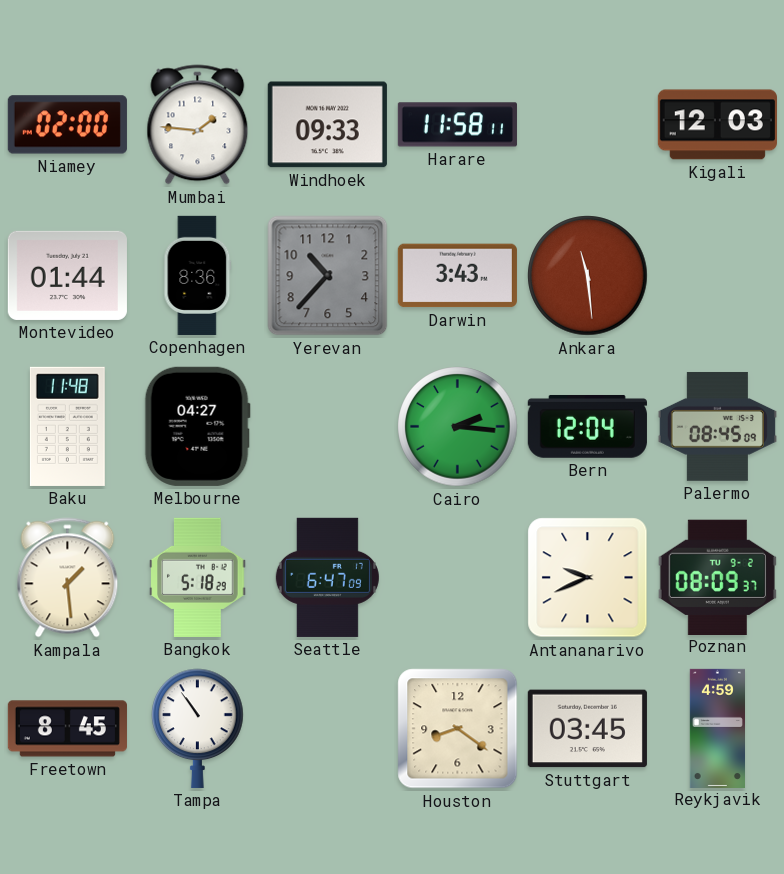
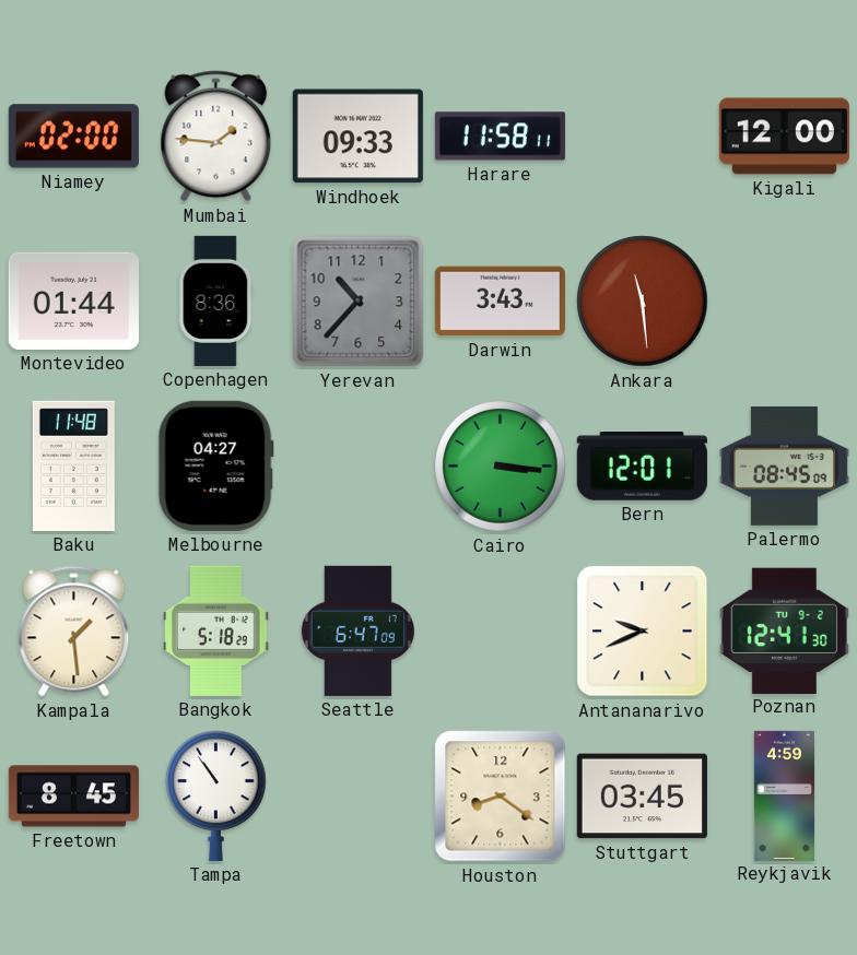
Kigali: 12:03 -> 12:00
Cairo: 2:16 -> 3:16
Bern: 12:04 -> 12:01
Poznan: 08:09 -> 12:41
